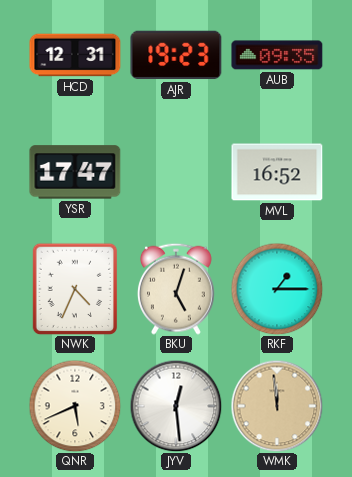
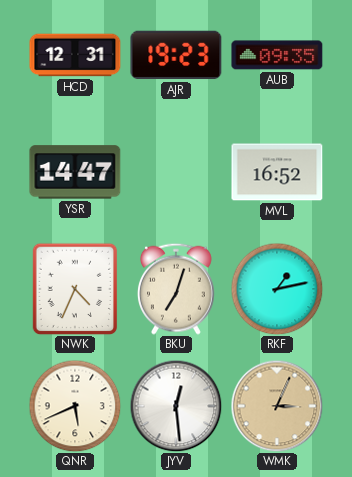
YSR: 17:47 -> 14:47
BKU: 5:03 -> 7:03
RKF: 1:15 -> 1:13
WMK: 11:59 -> 3:04
